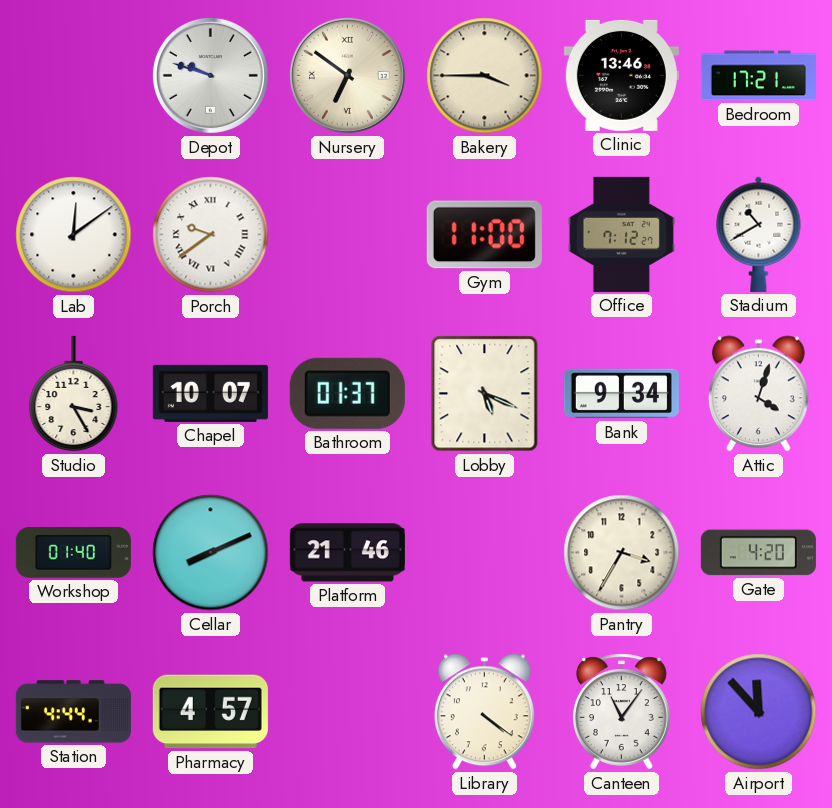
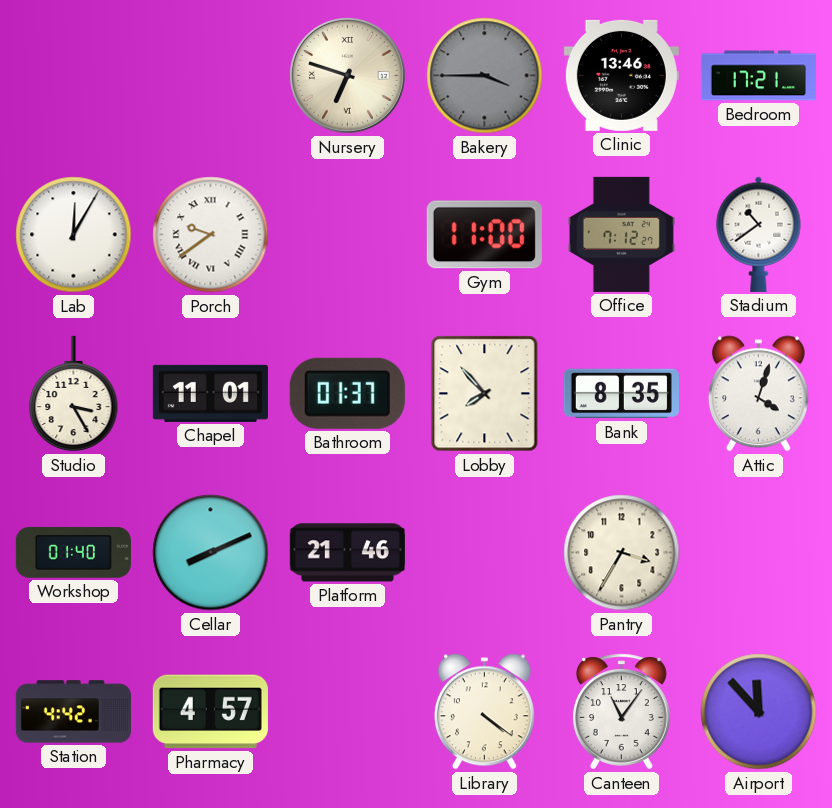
Depot: 9:48 -> none
Nursery: 6:51 -> 6:48
Bakery dial: cream -> grey
Lab: 12:09 -> 12:05
Stadium: 10:40 -> 10:39
Chapel: 10:07 -> 11:01
Lobby: 5:19 -> 7:53
Bank: 9:34 -> 8:35
Gate: 4:20 -> none
Station: 4:44 -> 4:42
